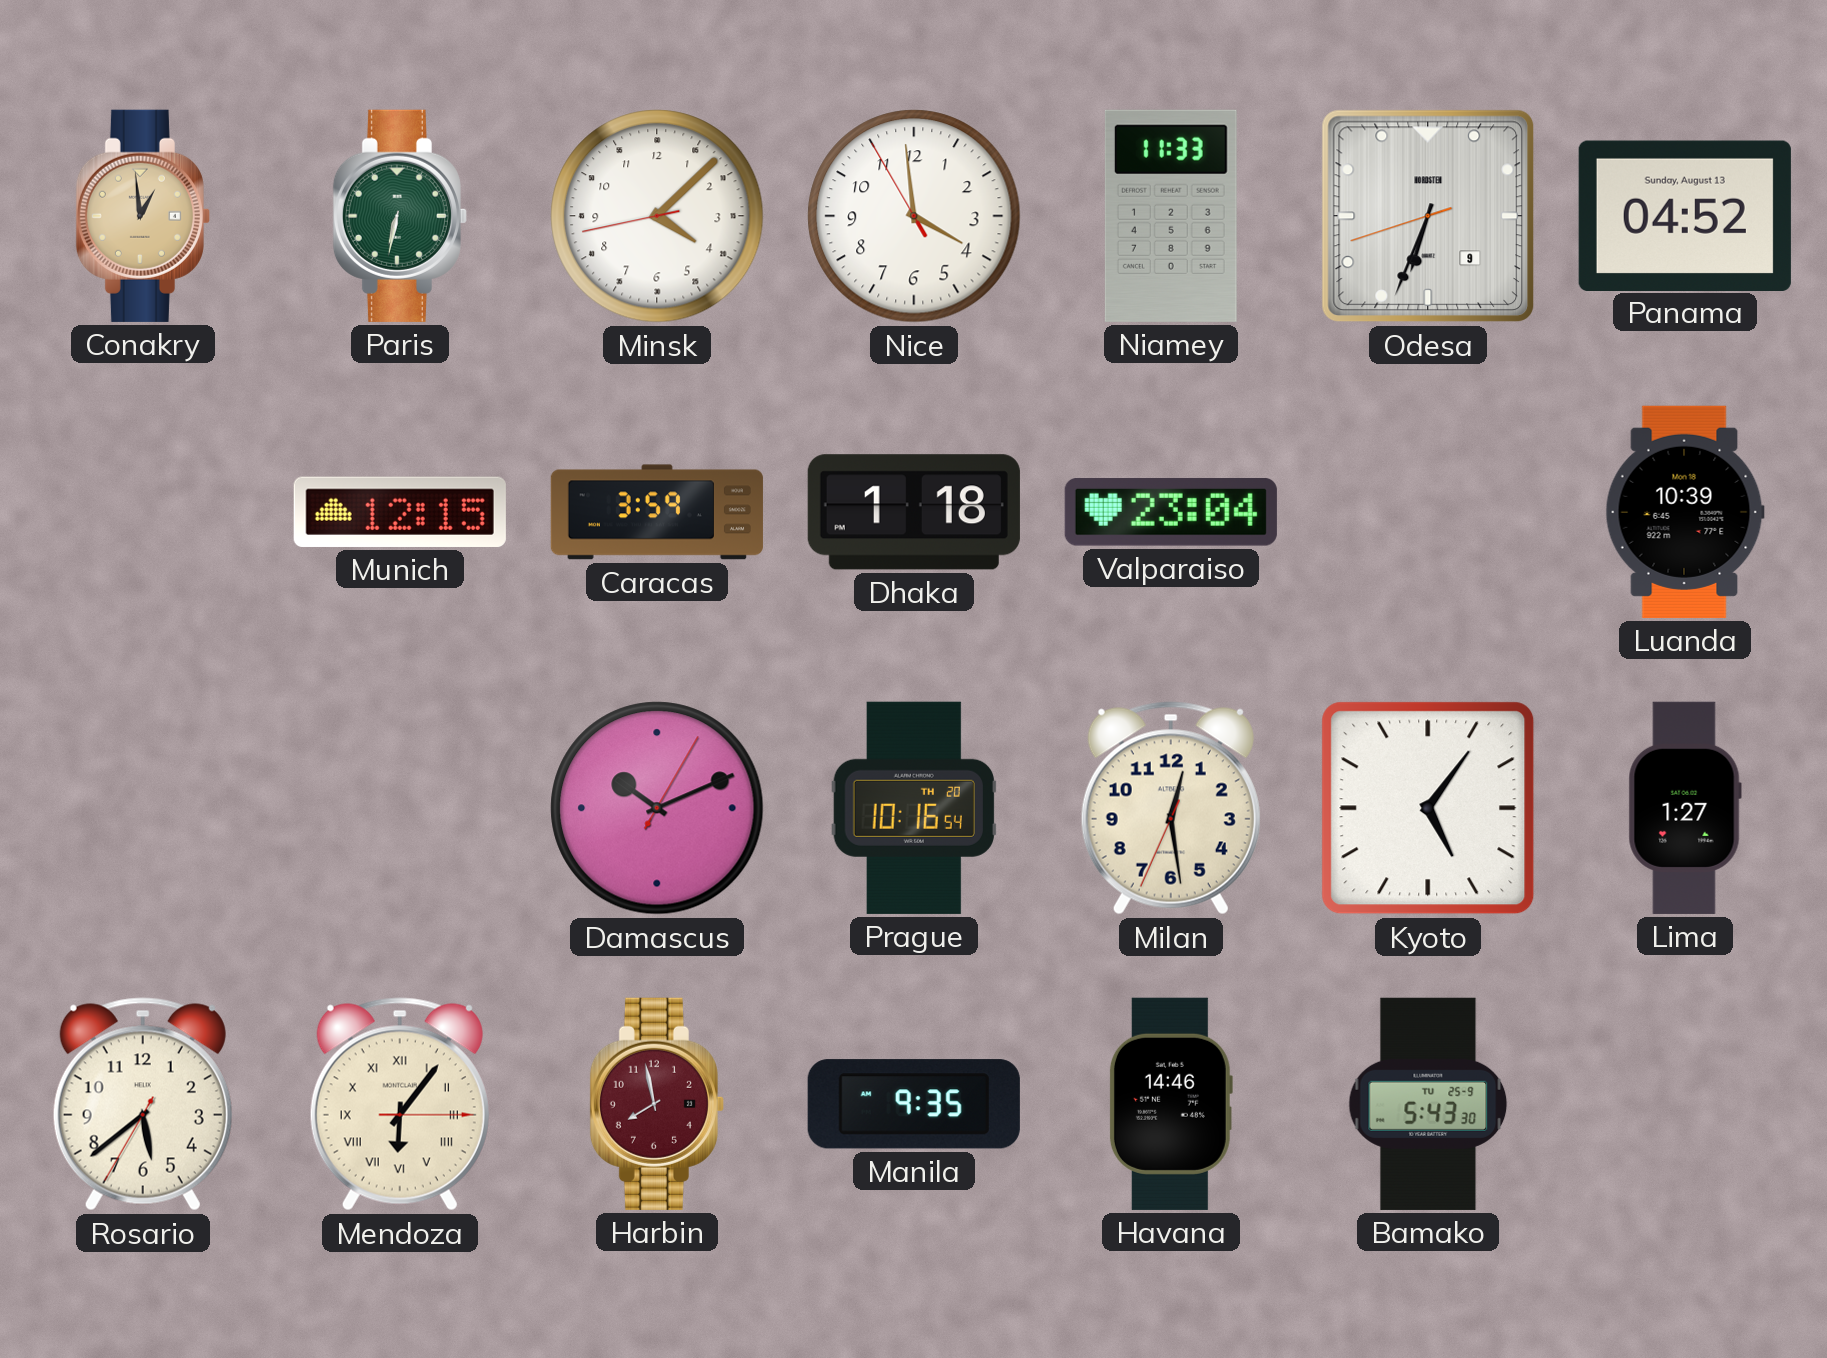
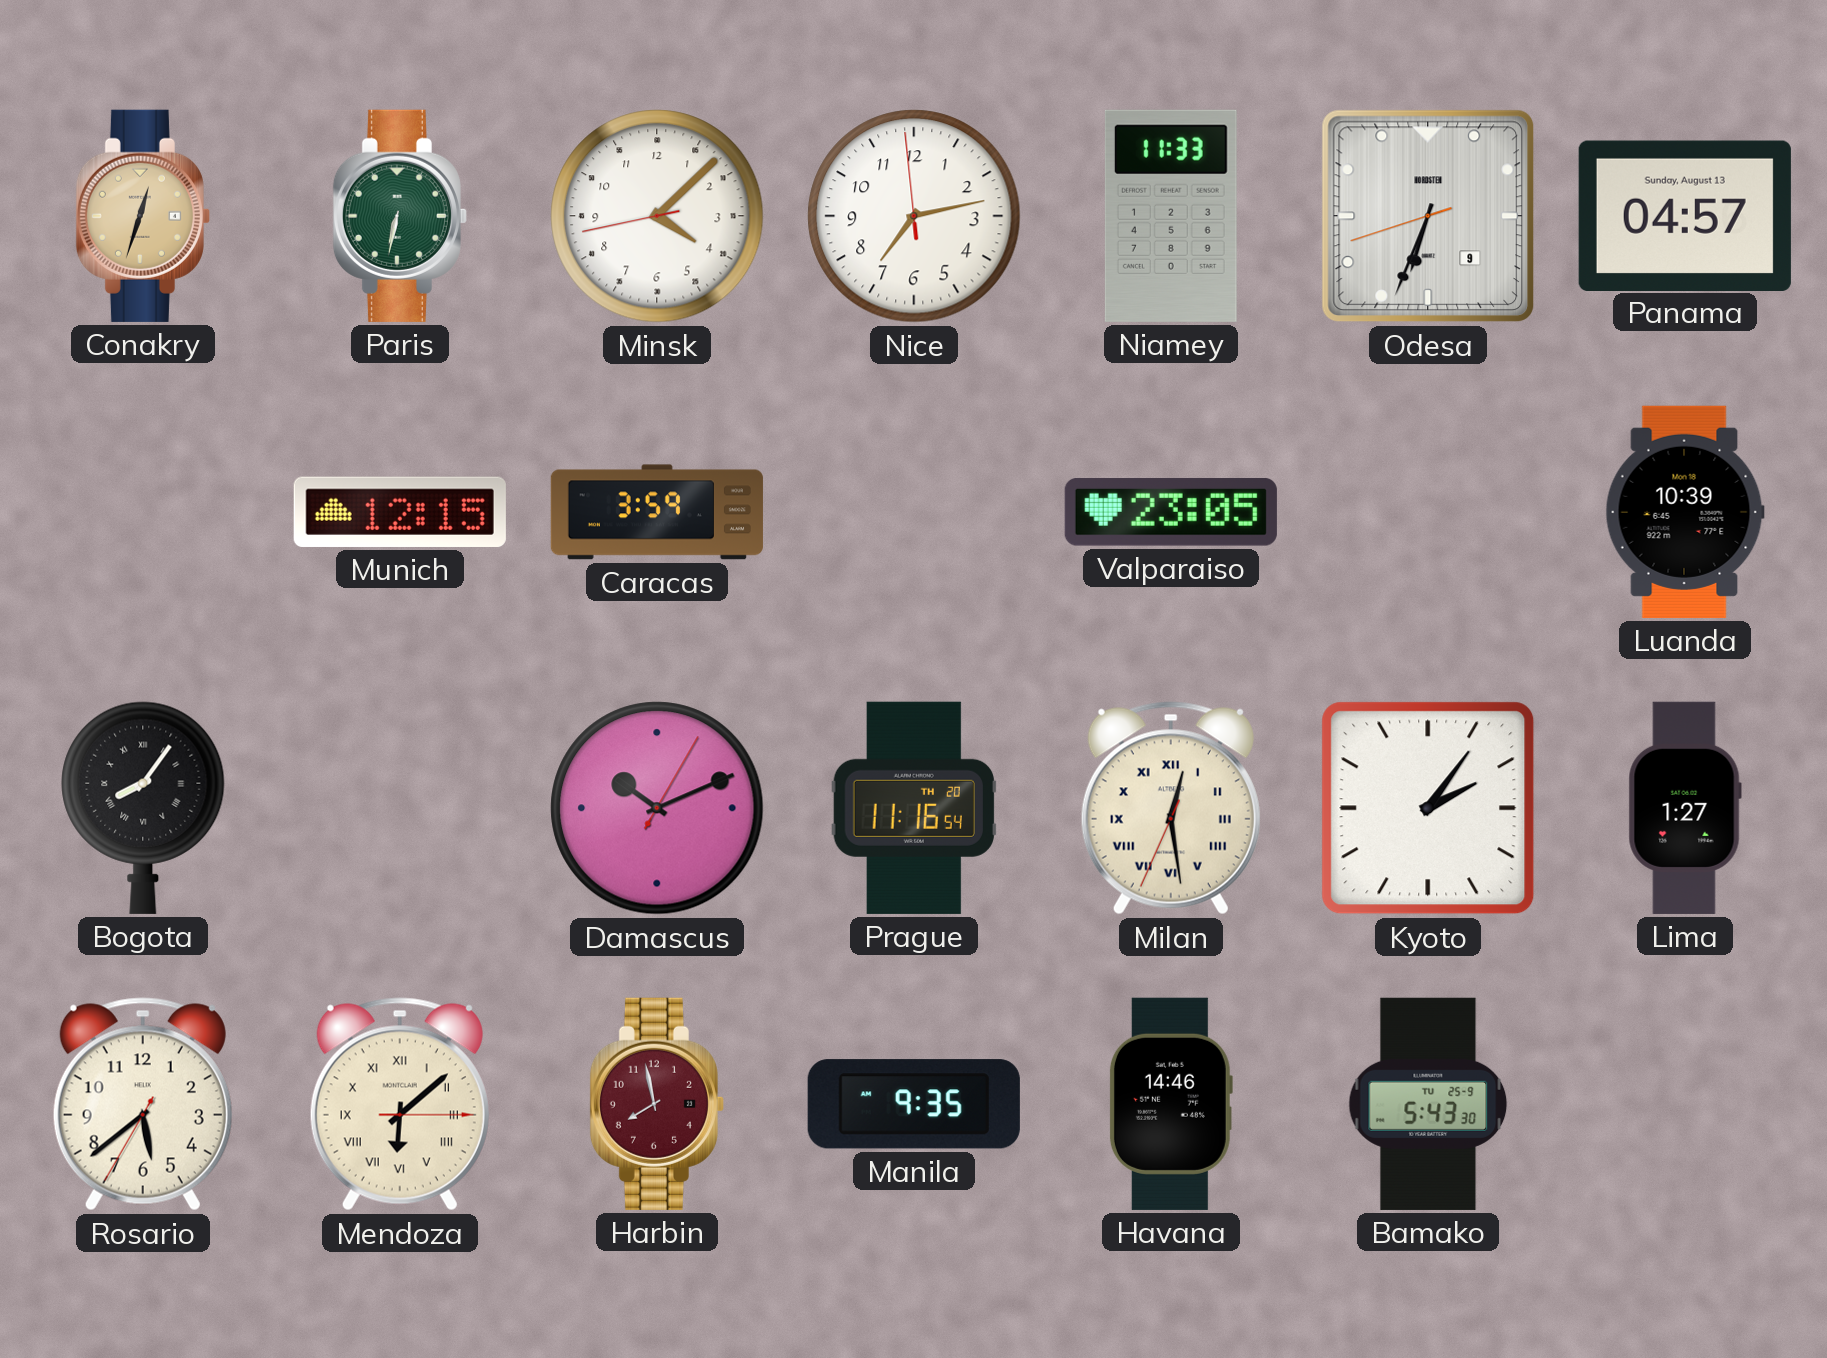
Conakry: 12:59 -> 12:33
Nice: 3:58 -> 7:12
Panama: 04:52 -> 04:57
Dhaka: 1:18 -> none
Valparaiso: 23:04 -> 23:05
Bogota: none -> 8:06
Prague: 10:16 -> 11:16
Milan numerals: Arabic -> Roman
Kyoto: 5:06 -> 2:06
Mendoza: 6:06 -> 6:08
